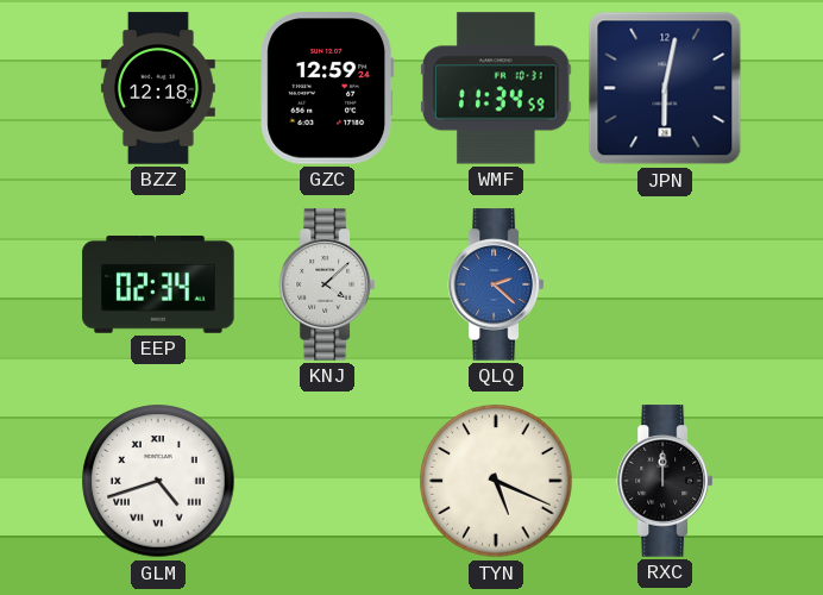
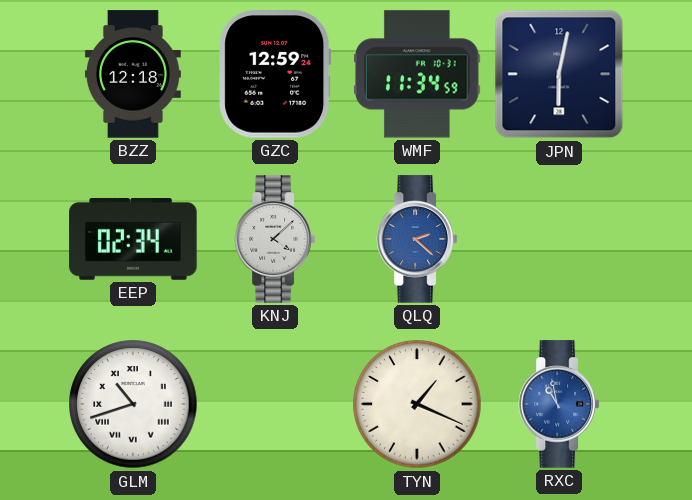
GLM: 4:42 -> 10:42
TYN: 5:19 -> 1:19
RXC: 12:00 -> 10:58
RXC dial: black -> blue
